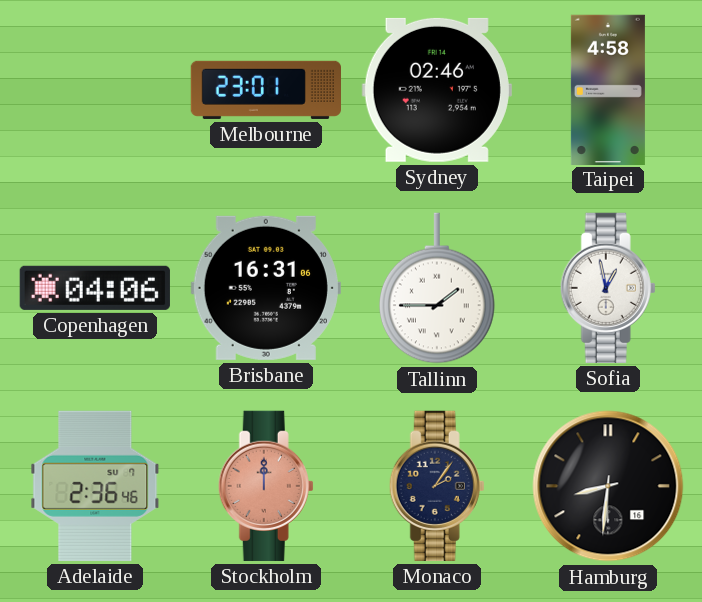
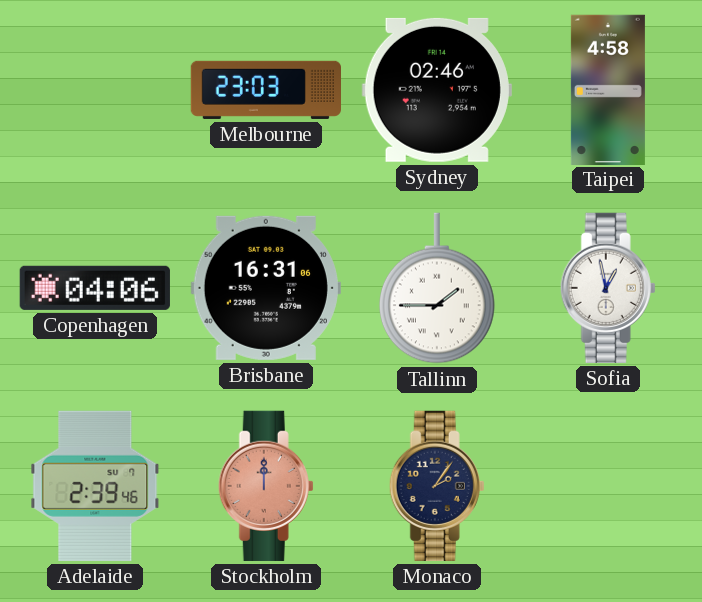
Melbourne: 23:01 -> 23:03
Adelaide: 2:36 -> 2:39
Hamburg: 8:31 -> none
